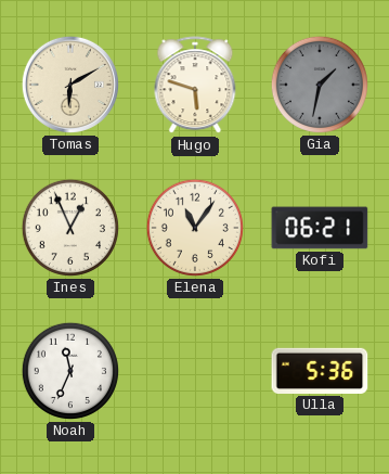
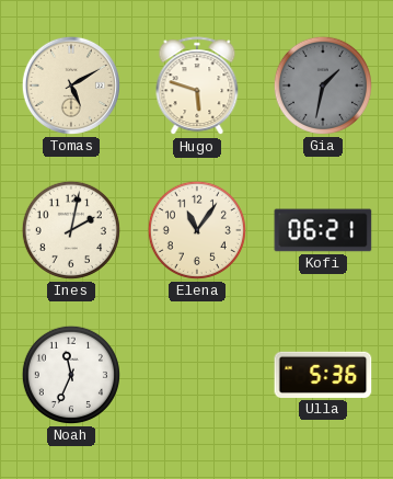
Tomas: 6:10 -> 5:10
Ines: 12:56 -> 2:02
